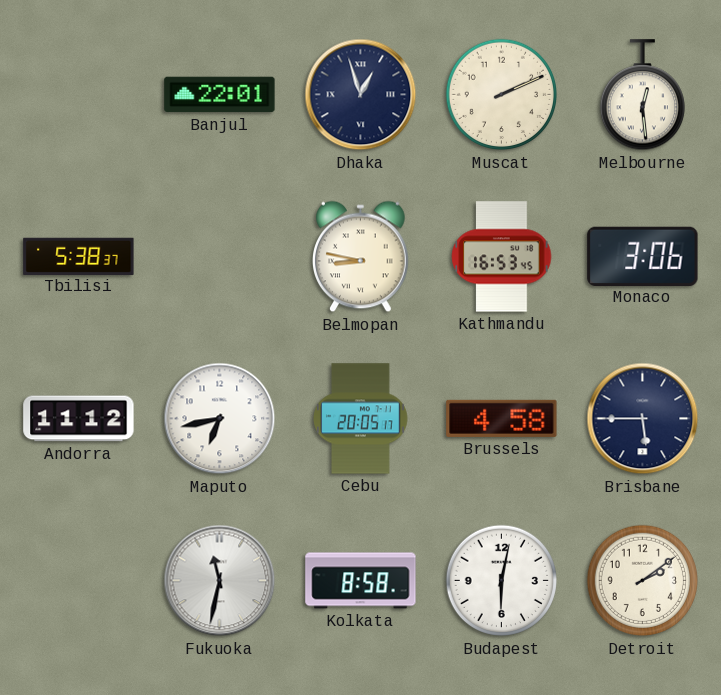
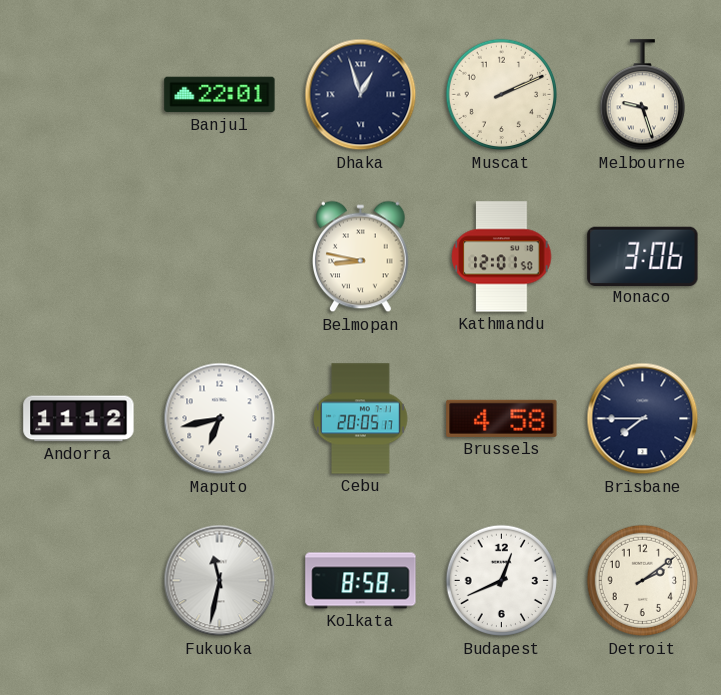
Melbourne: 12:29 -> 9:27
Tbilisi: 5:38 -> none
Kathmandu: 16:53 -> 12:01
Brisbane: 5:45 -> 7:45
Budapest: 6:02 -> 12:41
